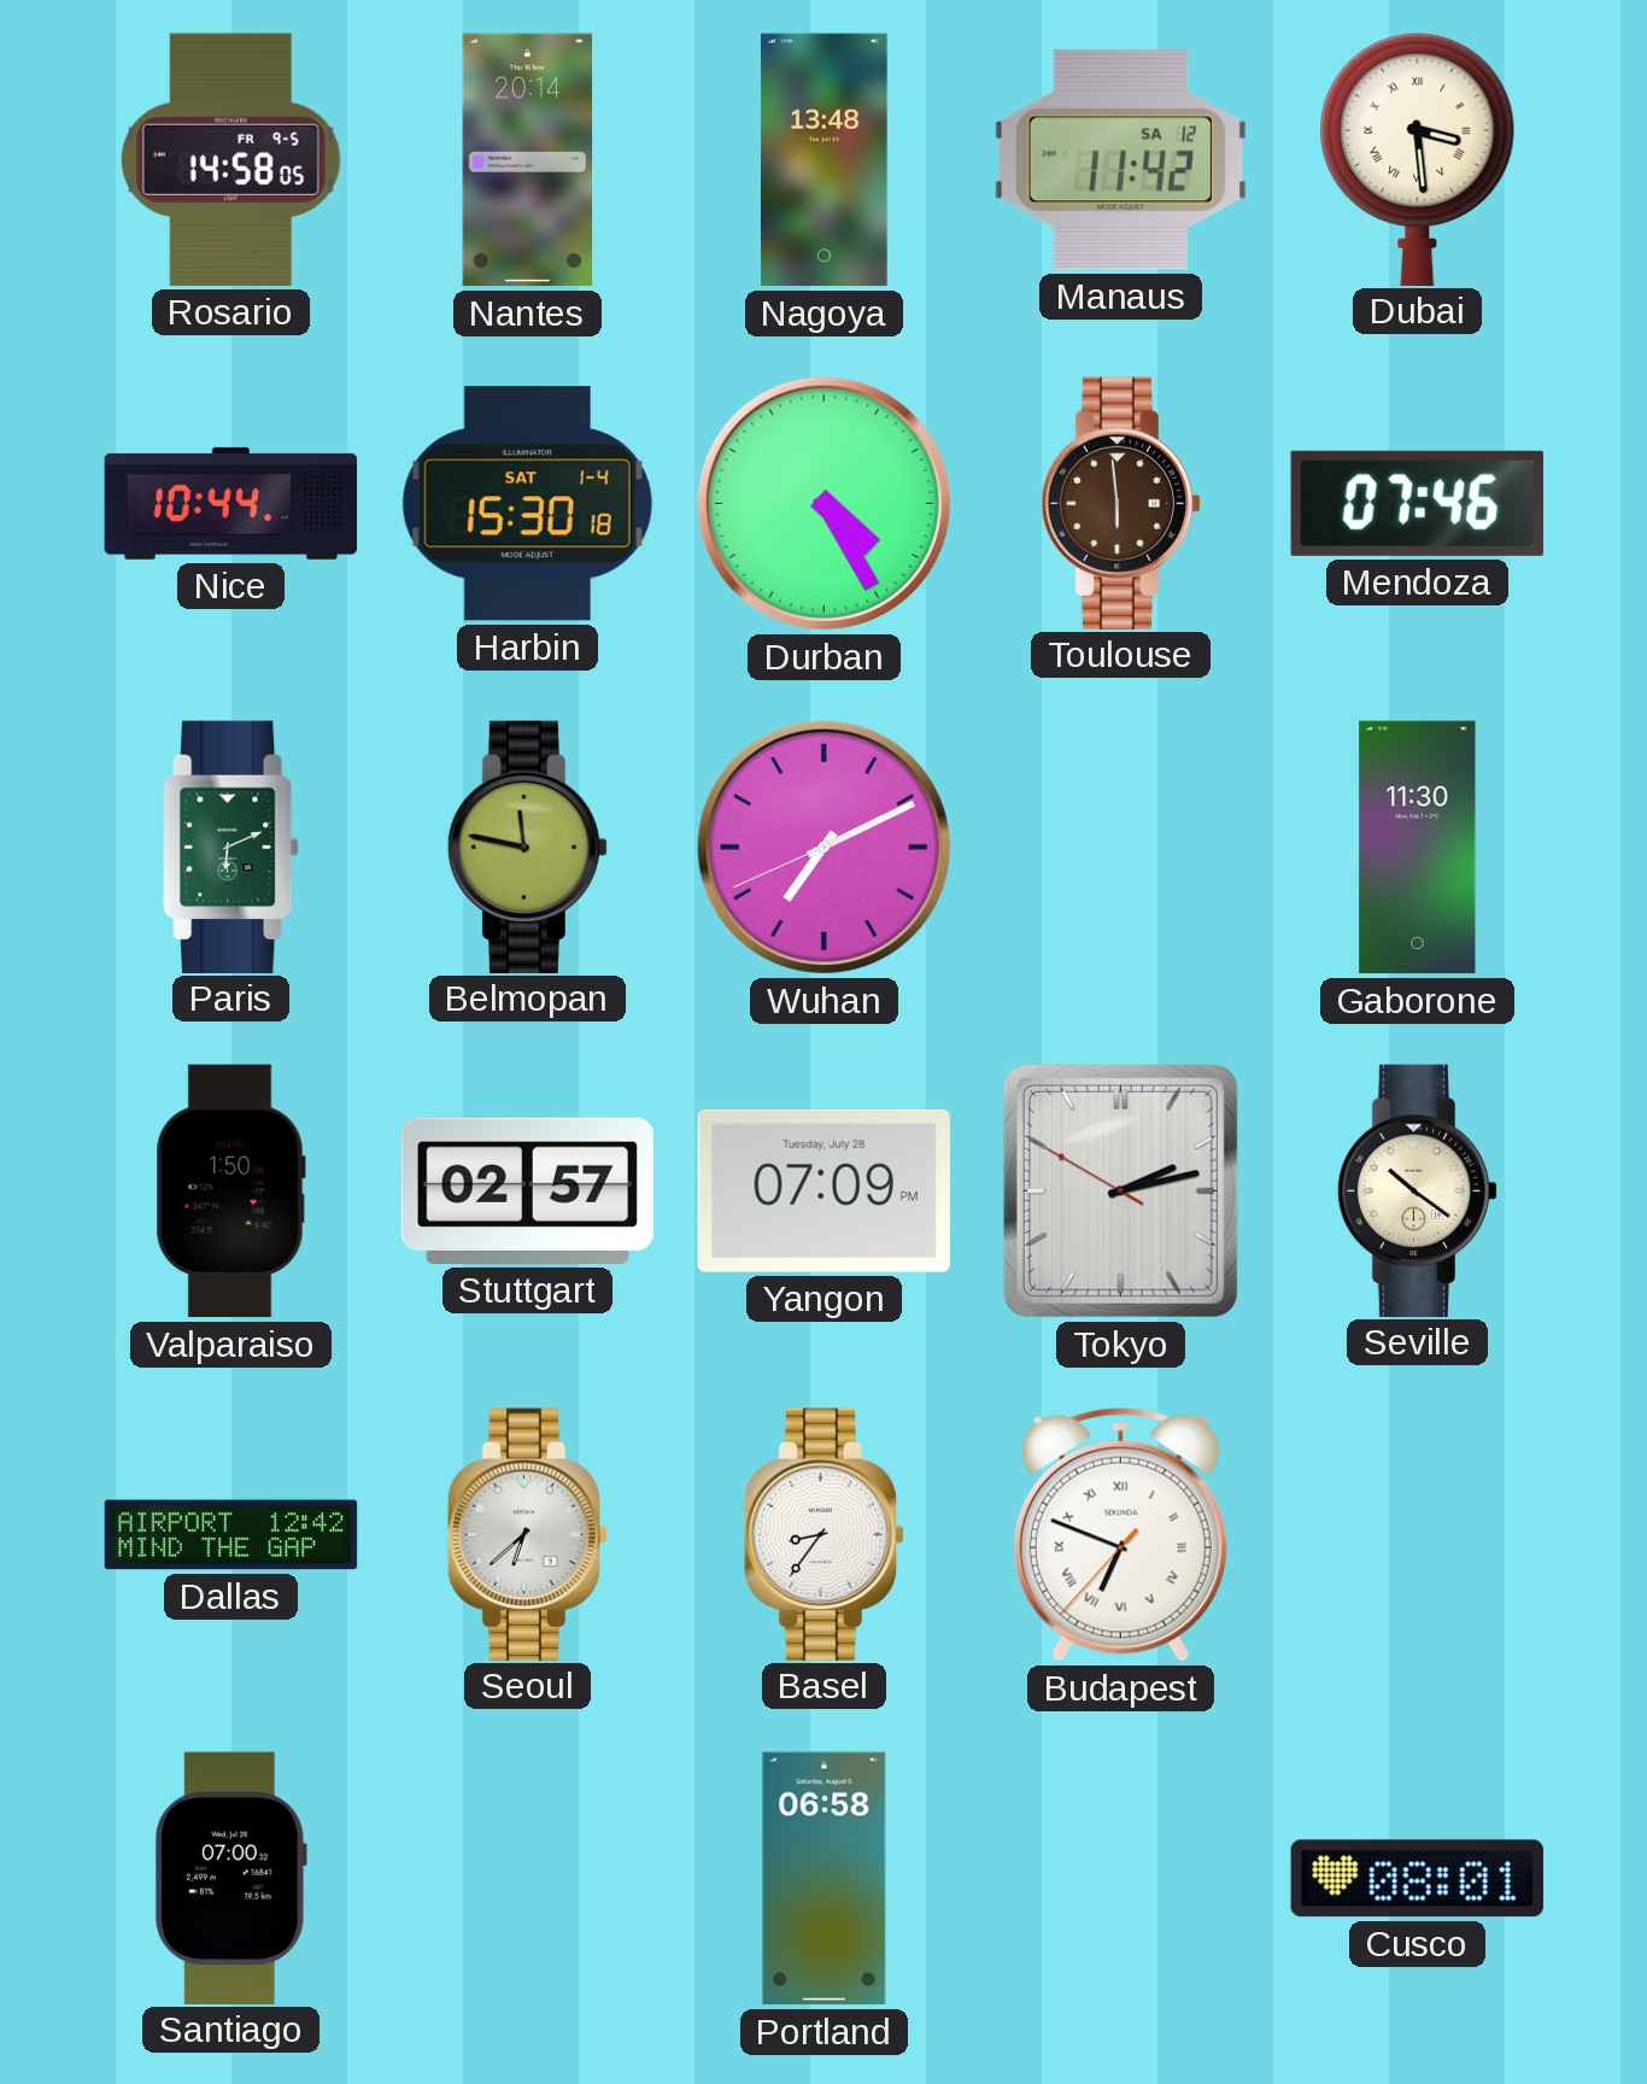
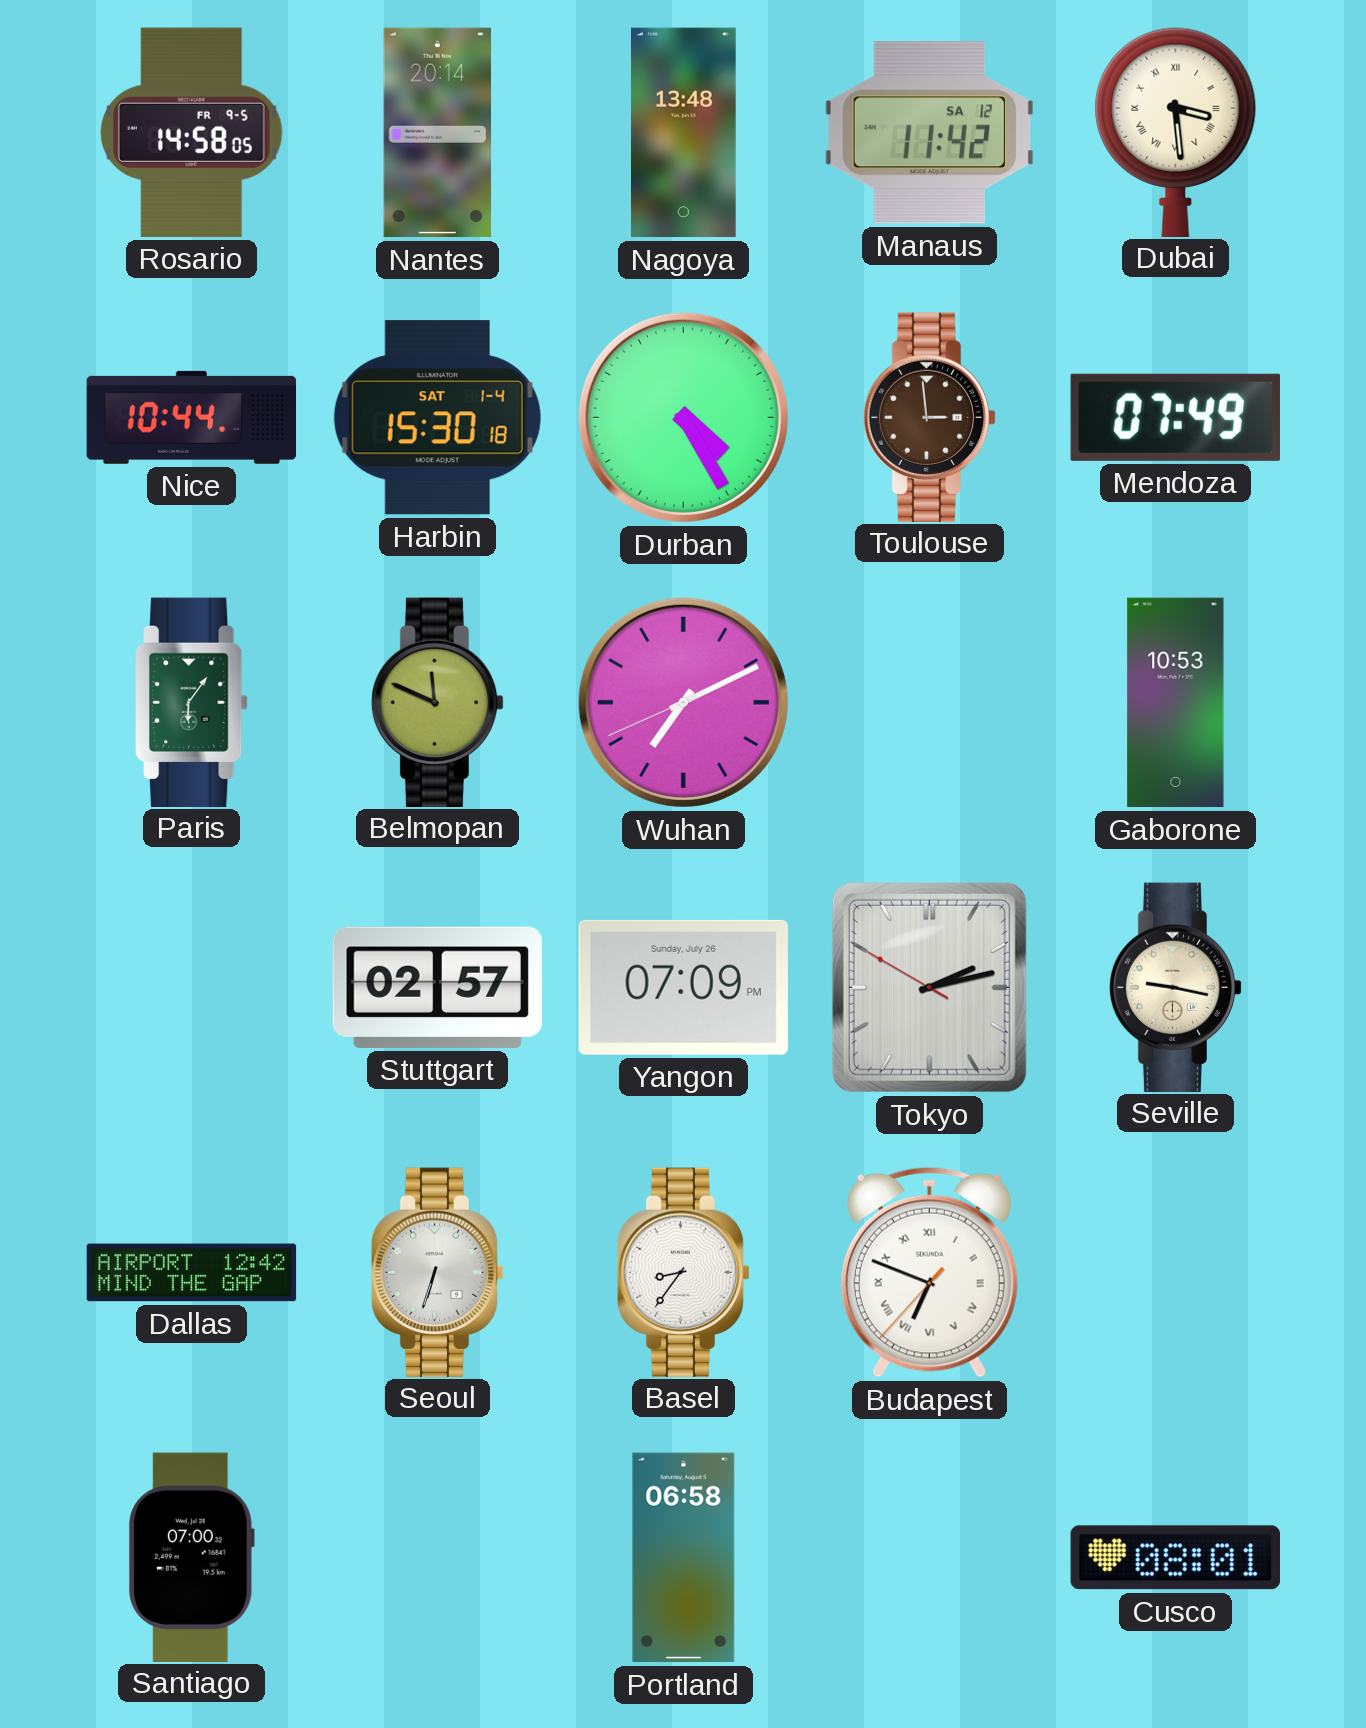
Toulouse: 5:59 -> 2:59
Mendoza: 07:46 -> 07:49
Paris: 6:11 -> 6:06
Belmopan: 11:47 -> 11:49
Gaborone: 11:30 -> 10:53
Valparaiso: 1:50 -> none
Yangon date: Tuesday, July 28 -> Sunday, July 26
Seville: 10:21 -> 9:17
Seoul: 6:38 -> 6:33
